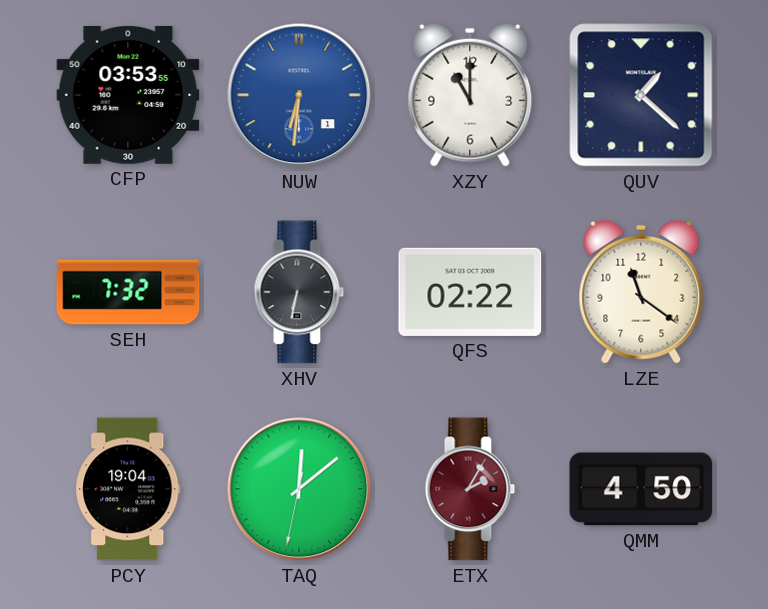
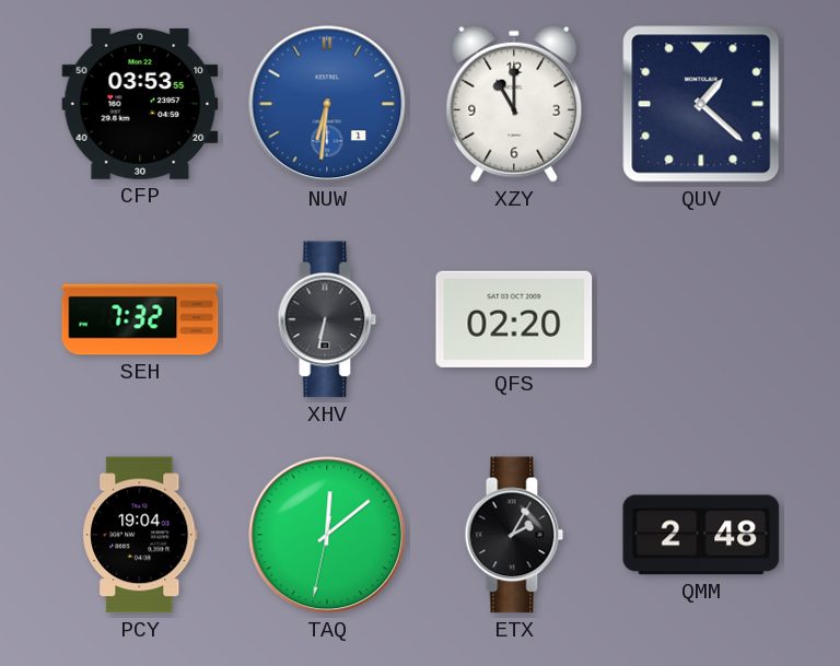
QFS: 02:22 -> 02:20
LZE: 11:21 -> none
ETX dial: burgundy -> black
QMM: 4:50 -> 2:48
